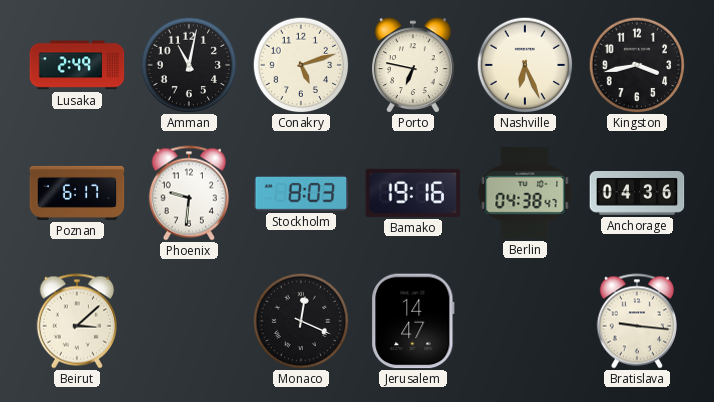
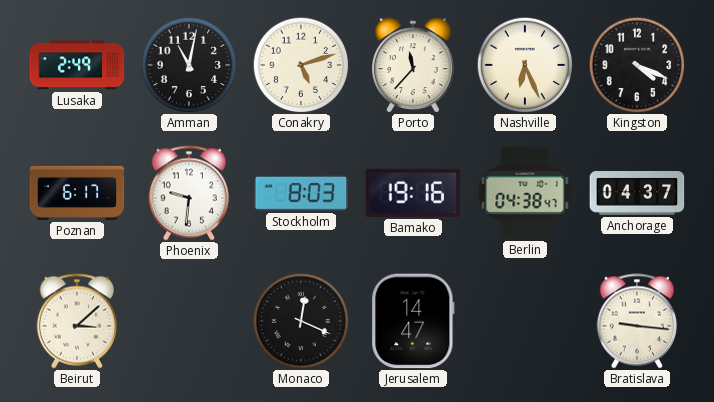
Porto: 6:47 -> 11:37
Kingston: 3:43 -> 4:19
Anchorage: 04:36 -> 04:37
